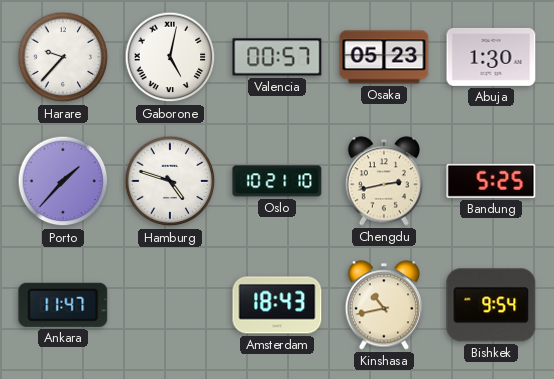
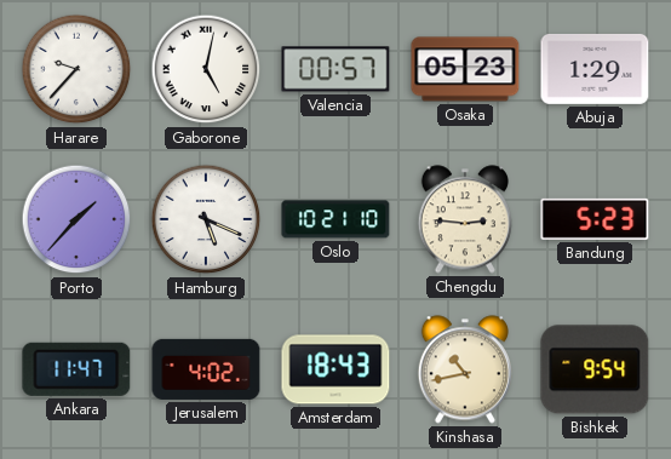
Abuja: 1:30 -> 1:29
Hamburg: 4:48 -> 5:19
Chengdu: 2:43 -> 2:46
Bandung: 5:25 -> 5:23
Jerusalem: none -> 4:02
